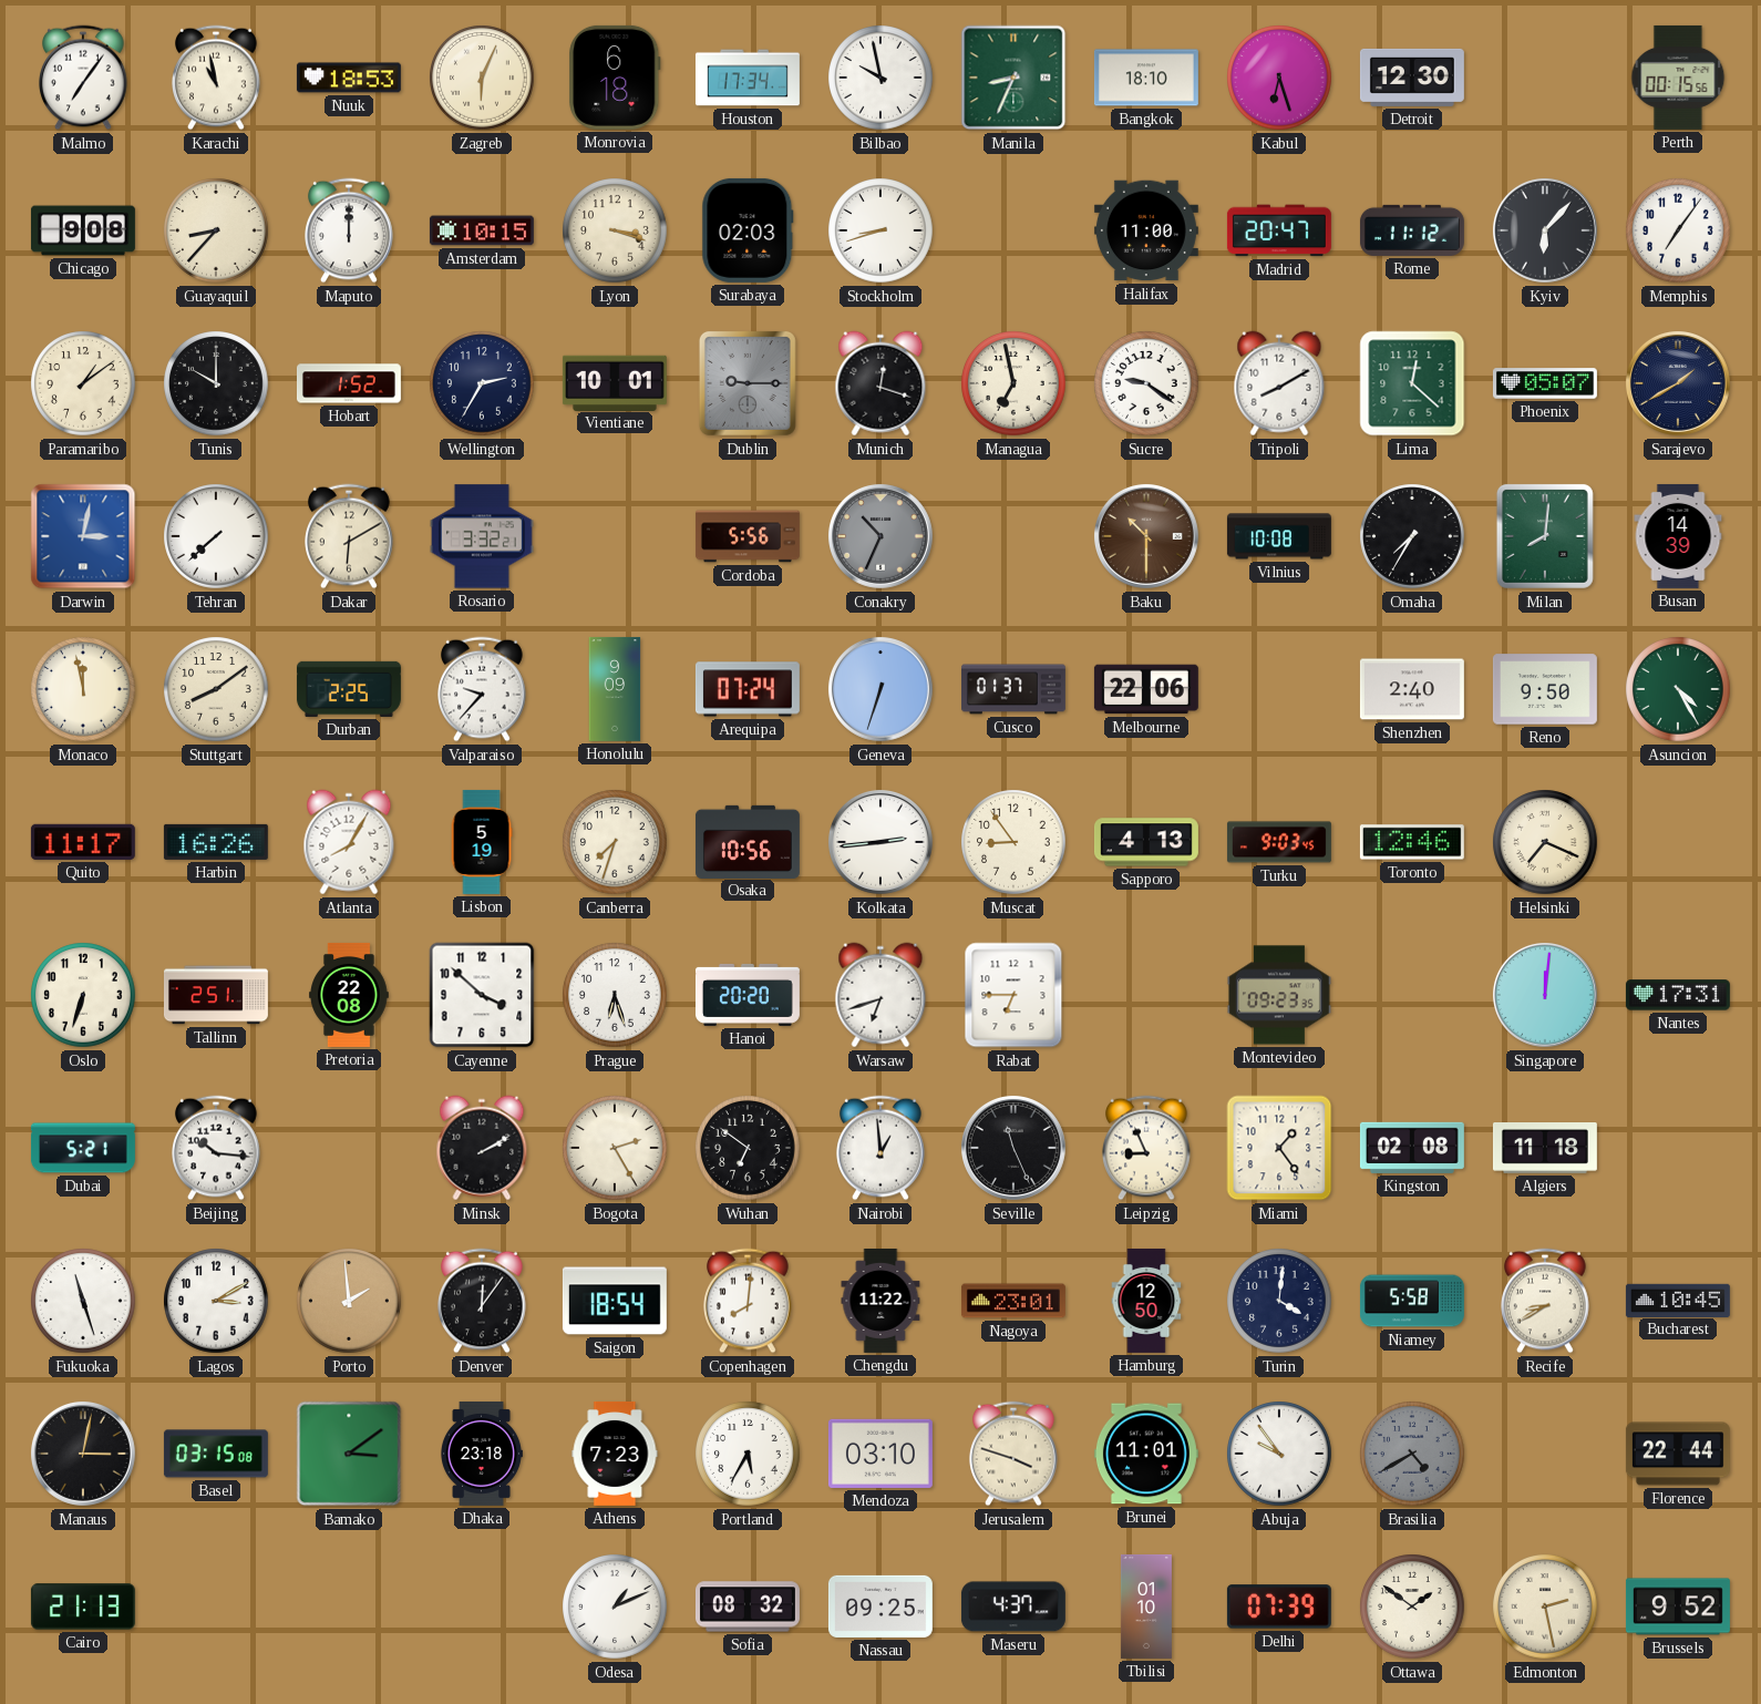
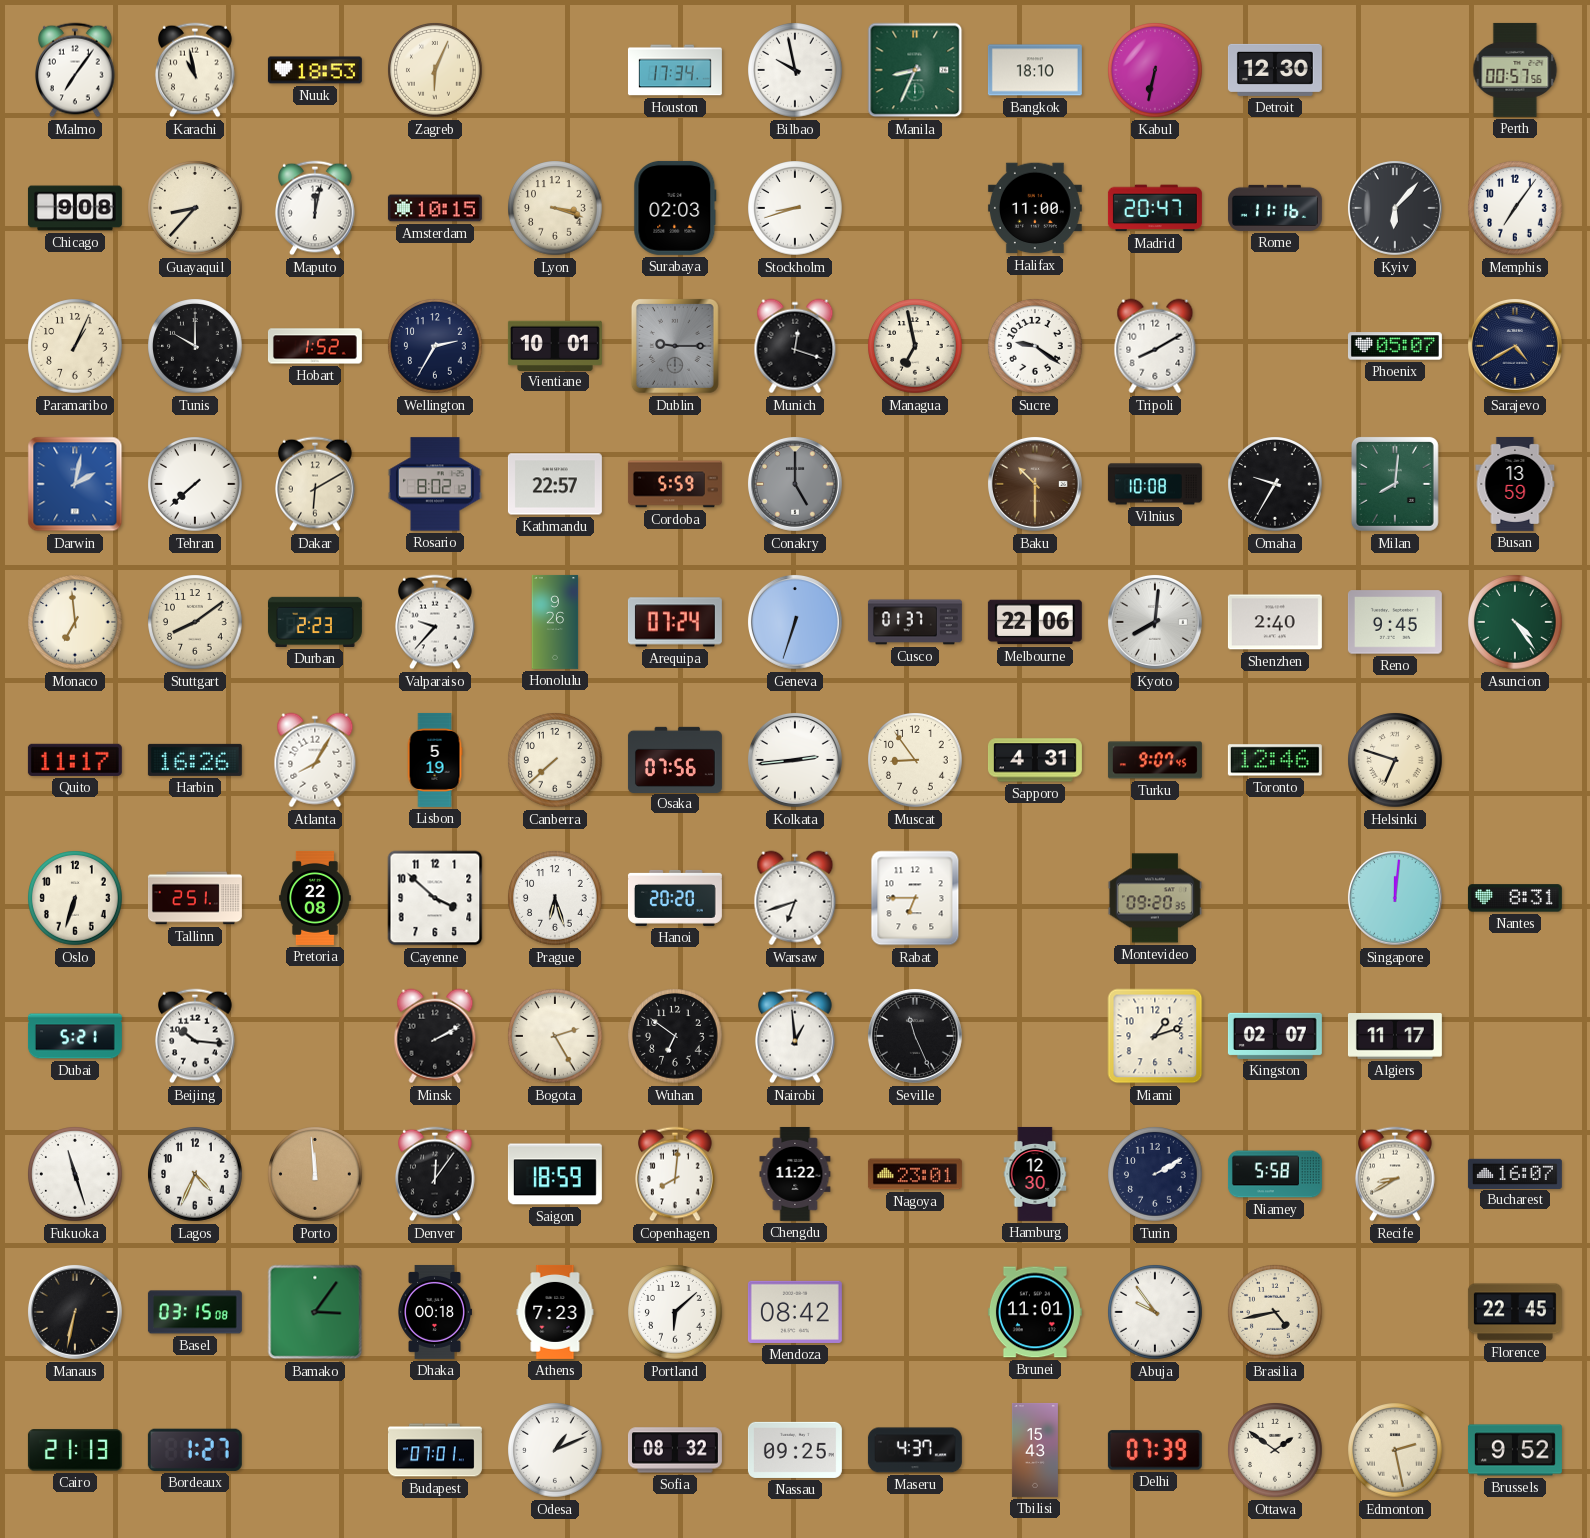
Monrovia: 6:18 -> none
Kabul: 6:27 -> 6:32
Perth: 00:15 -> 00:57
Maputo: 12:00 -> 12:02
Rome: 11:12 -> 11:16
Paramaribo: 1:09 -> 1:04
Lima: 12:22 -> none
Sarajevo: 1:40 -> 4:40
Darwin: 3:02 -> 2:02
Rosario: 3:32 -> 8:02
Kathmandu: none -> 22:57
Cordoba: 5:56 -> 5:59
Conakry: 10:34 -> 5:00
Omaha: 7:35 -> 9:35
Busan: 14:39 -> 13:59
Monaco: 11:58 -> 6:59
Durban: 2:25 -> 2:23
Honolulu: 9:09 -> 9:26
Kyoto: none -> 8:01
Reno: 9:50 -> 9:45
Asuncion: 4:25 -> 4:24
Canberra: 7:33 -> 7:38
Osaka: 10:56 -> 07:56
Sapporo: 4:13 -> 4:31
Turku: 9:03 -> 9:07
Helsinki: 7:19 -> 6:48
Montevideo: 09:23 -> 09:20
Nantes: 17:31 -> 8:31
Leipzig: 8:56 -> none
Miami: 1:24 -> 1:12
Kingston: 02:08 -> 02:07
Algiers: 11:18 -> 11:17
Lagos: 3:10 -> 4:34
Porto: 1:59 -> 11:59
Saigon: 18:54 -> 18:59
Hamburg: 12:50 -> 12:30
Turin: 4:01 -> 2:10
Bucharest: 10:45 -> 16:07
Manaus: 3:02 -> 6:32
Bamako: 3:09 -> 3:06
Dhaka: 23:18 -> 00:18
Portland: 5:35 -> 6:08
Mendoza: 03:10 -> 08:42
Jerusalem: 3:48 -> none
Brasilia: 4:40 -> 4:43
Brasilia dial: grey -> cream
Florence: 22:44 -> 22:45
Bordeaux: none -> 1:27
Budapest: none -> 07:01
Tbilisi: 01:10 -> 15:43
